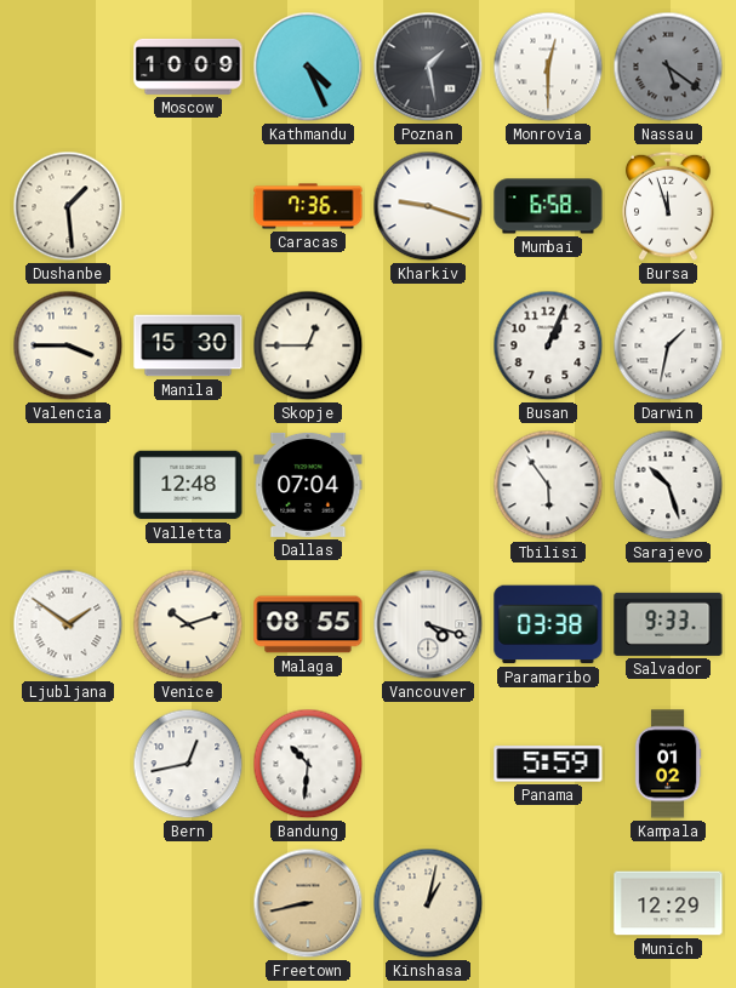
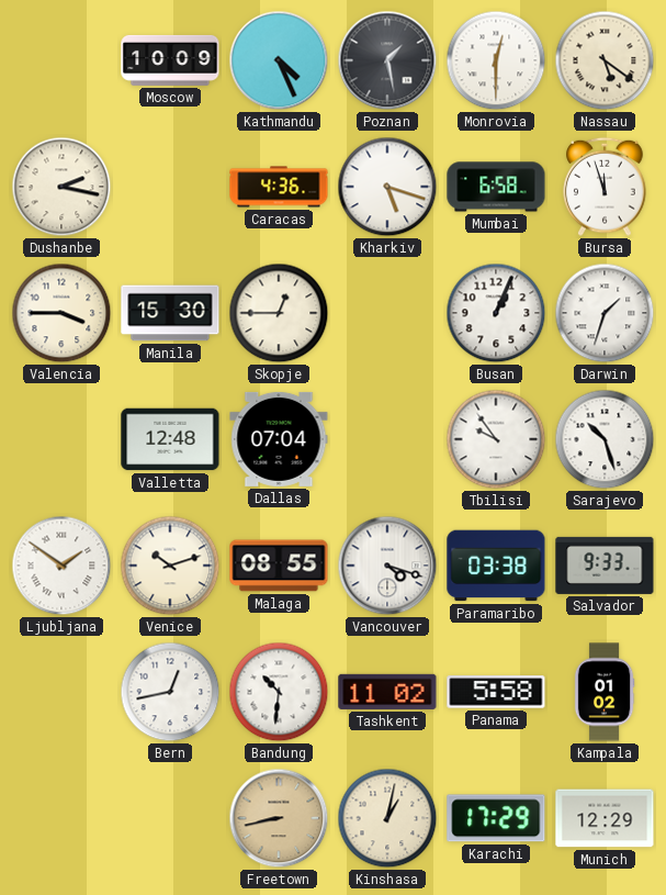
Nassau dial: grey -> cream
Dushanbe: 1:29 -> 2:17
Caracas: 7:36 -> 4:36
Kharkiv: 9:18 -> 5:18
Darwin: 1:32 -> 1:33
Tbilisi: 5:54 -> 9:54
Tashkent: none -> 11:02
Panama: 5:59 -> 5:58
Karachi: none -> 17:29
